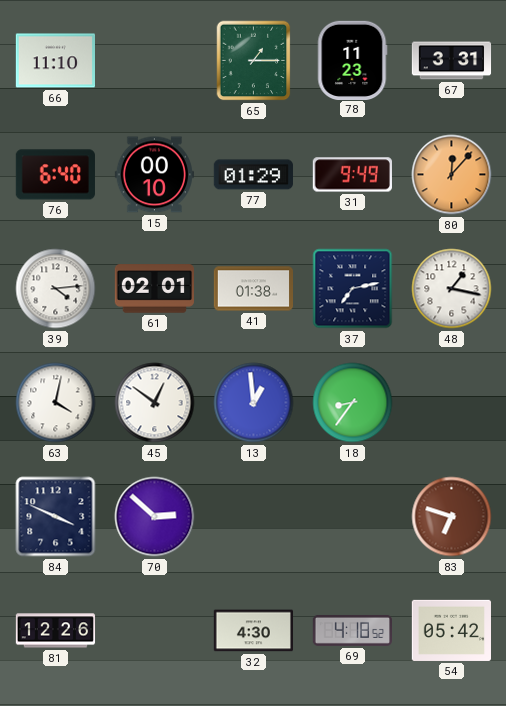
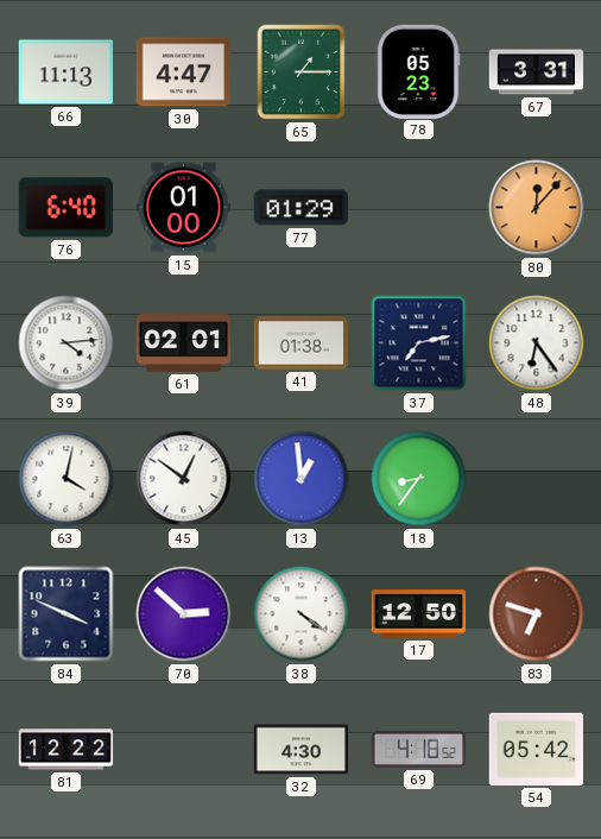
66: 11:10 -> 11:13
30: none -> 4:47
78: 11:23 -> 05:23
15: 00:10 -> 01:00
31: 9:49 -> none
48: 1:17 -> 6:24
38: none -> 4:21
17: none -> 12:50
81: 12:26 -> 12:22
